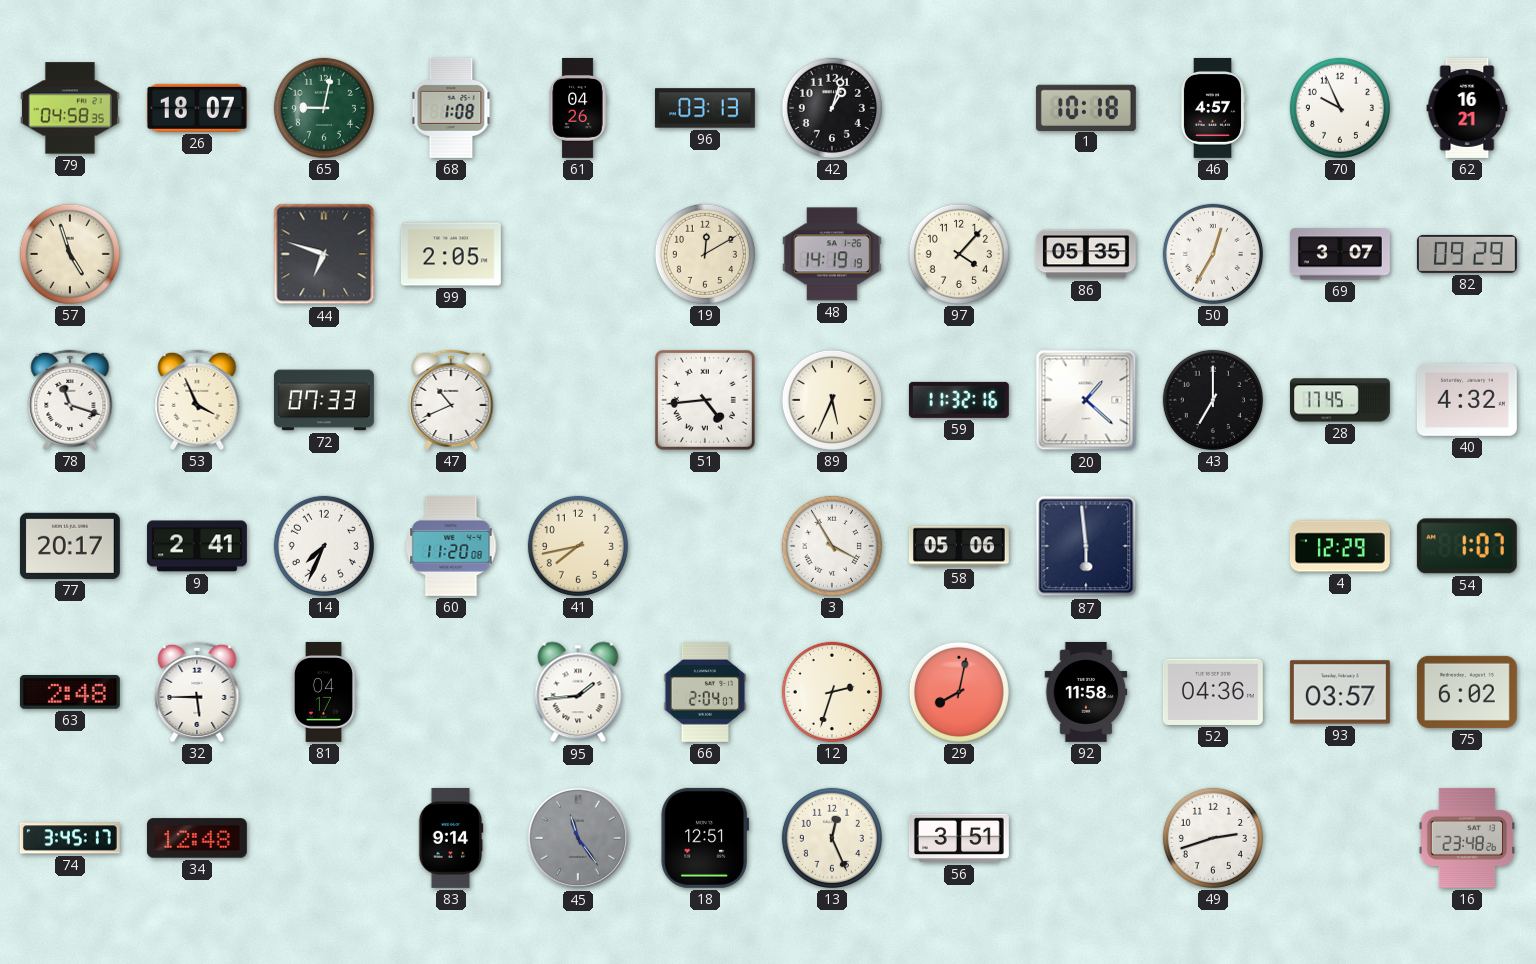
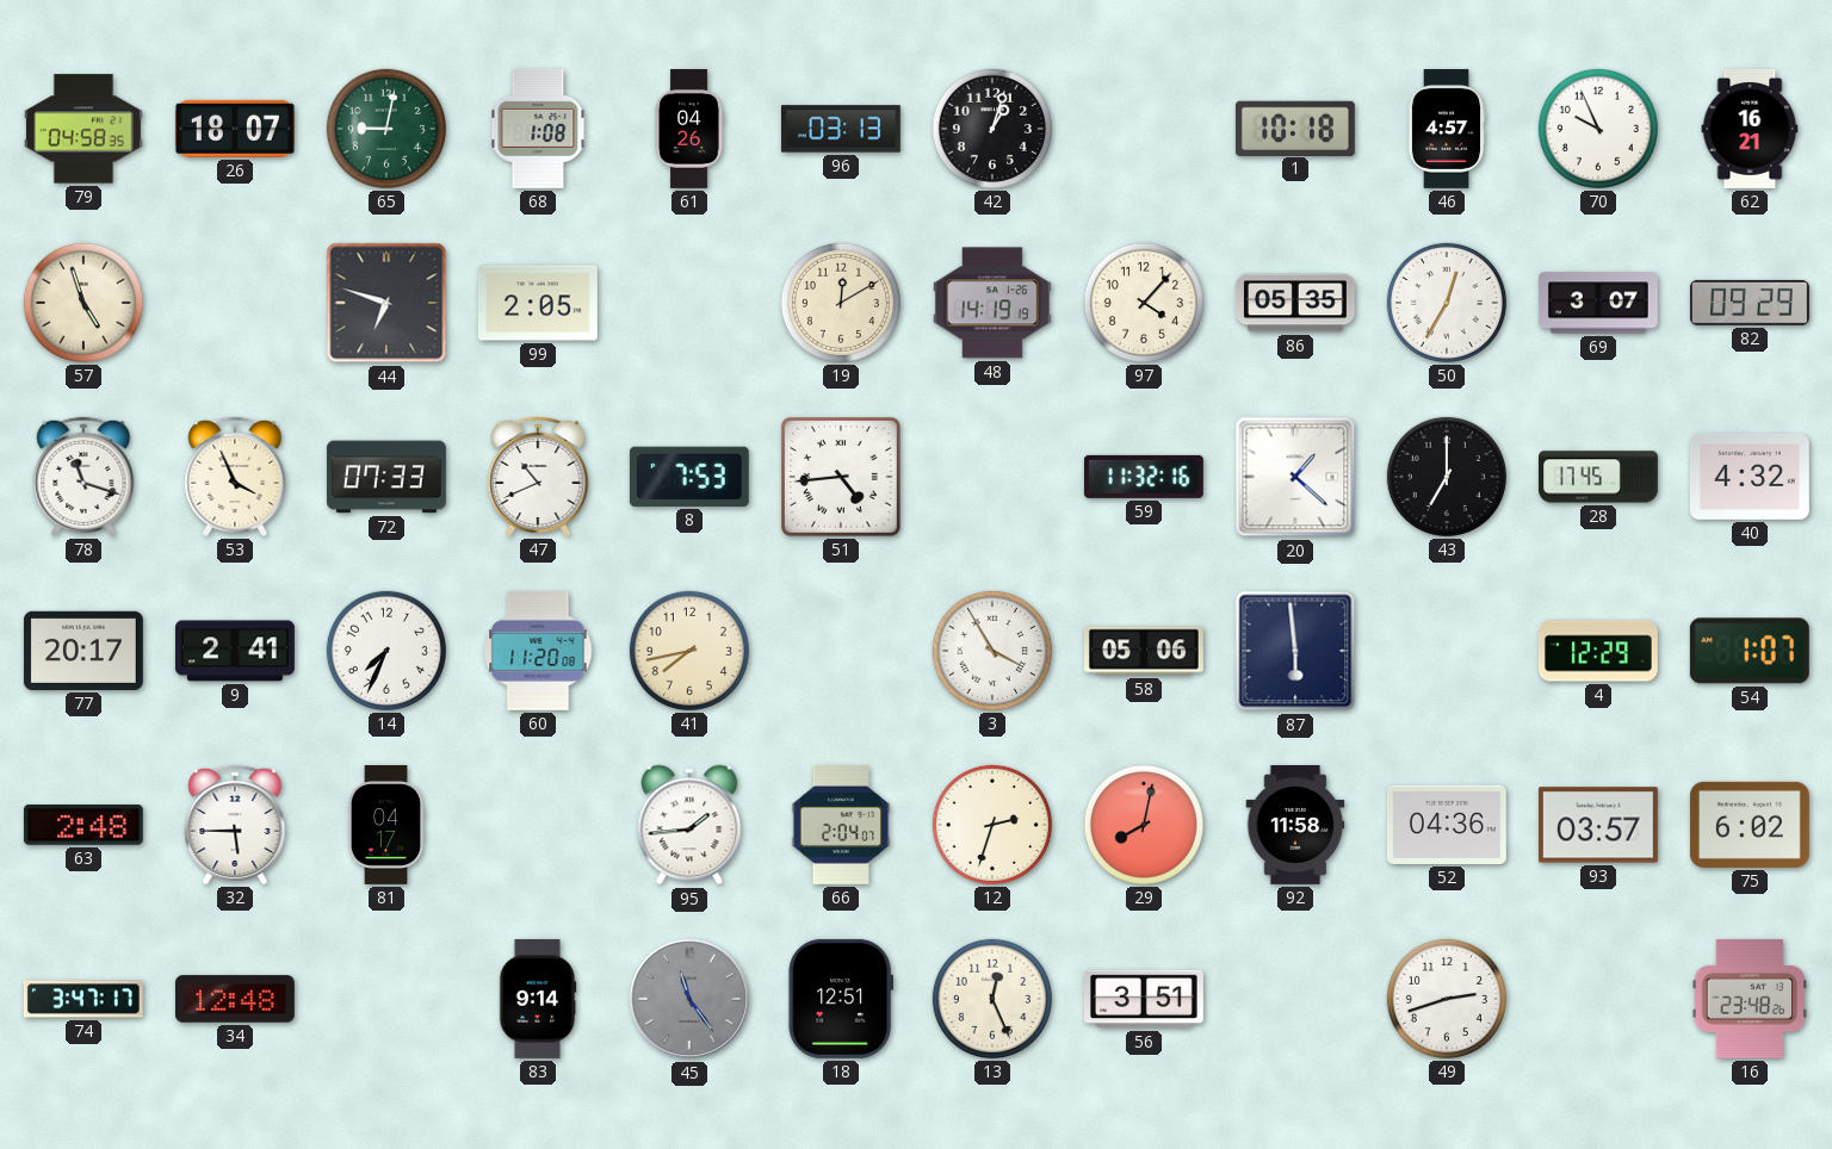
8: none -> 7:53
89: 5:34 -> none
74: 3:45 -> 3:47
